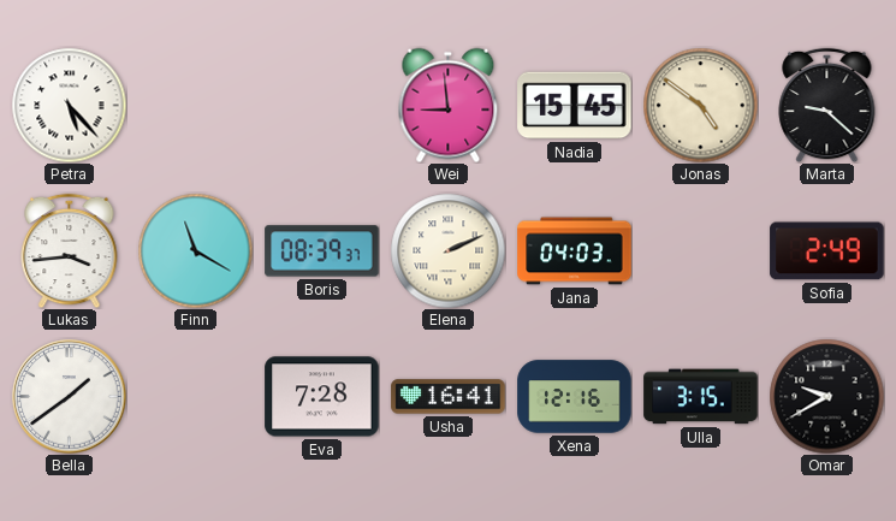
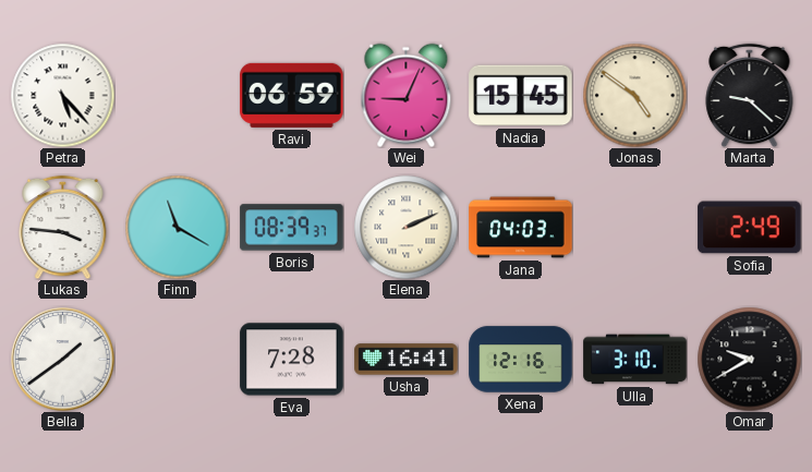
Ravi: none -> 06:59
Wei: 8:59 -> 9:04
Lukas: 3:44 -> 3:46
Ulla: 3:15 -> 3:10
